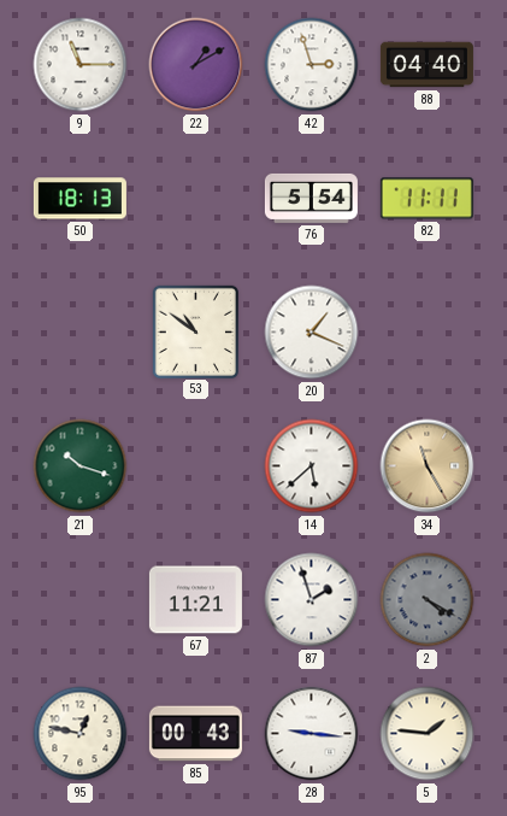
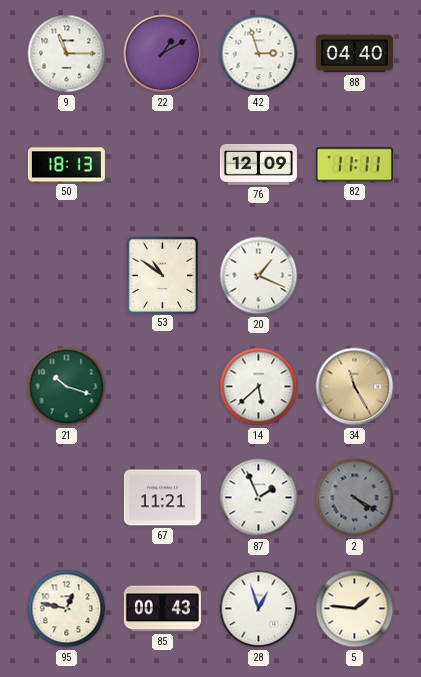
76: 5:54 -> 12:09
87: 1:57 -> 1:56
28: 9:16 -> 12:57
